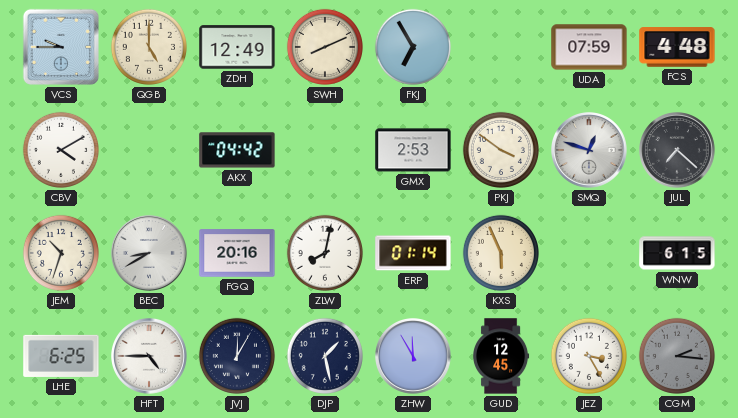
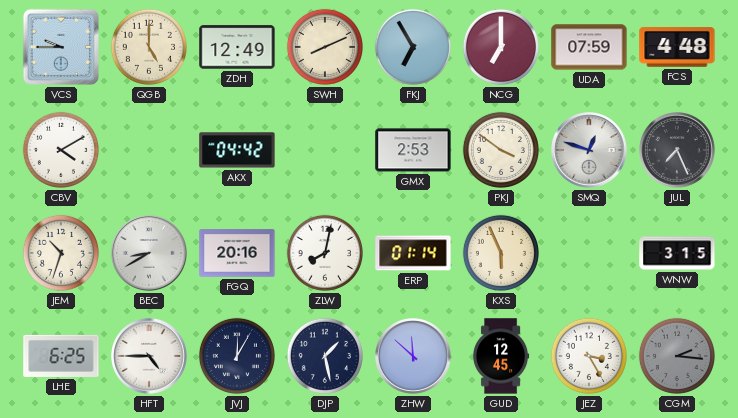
NCG: none -> 7:00
JUL: 7:22 -> 7:26
WNW: 6:15 -> 3:15
ZHW: 11:55 -> 11:52
